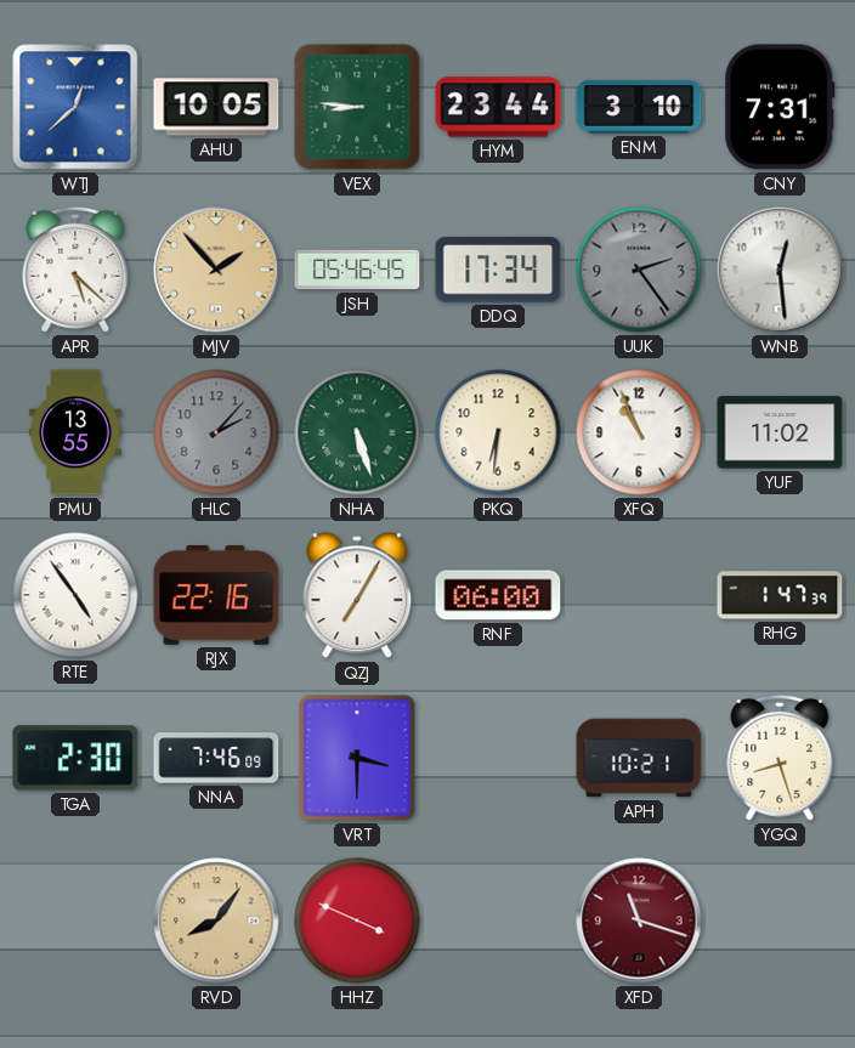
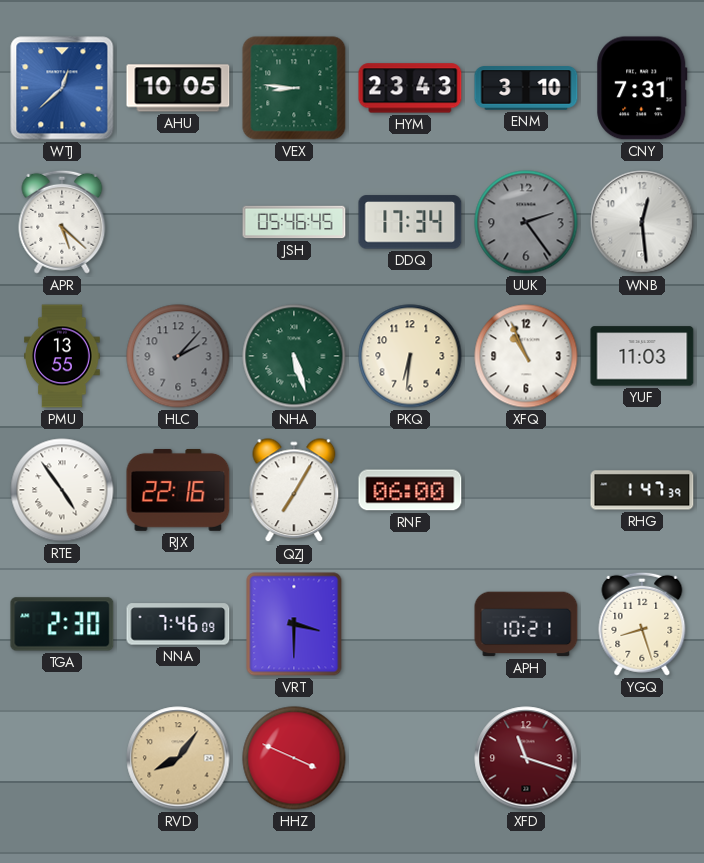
HYM: 23:44 -> 23:43
MJV: 1:53 -> none
YUF: 11:02 -> 11:03
